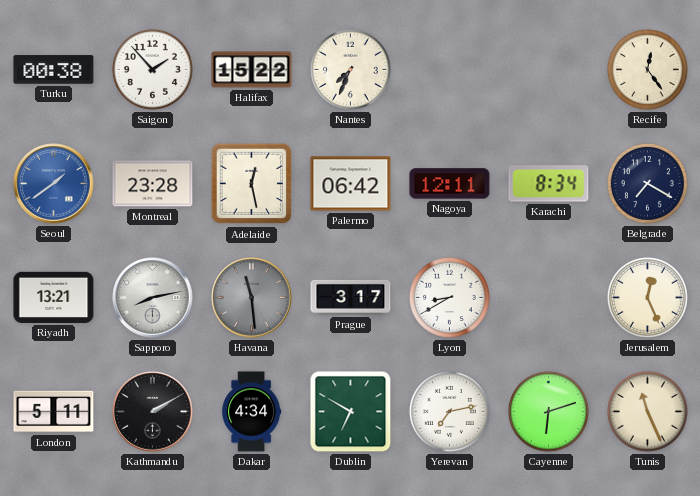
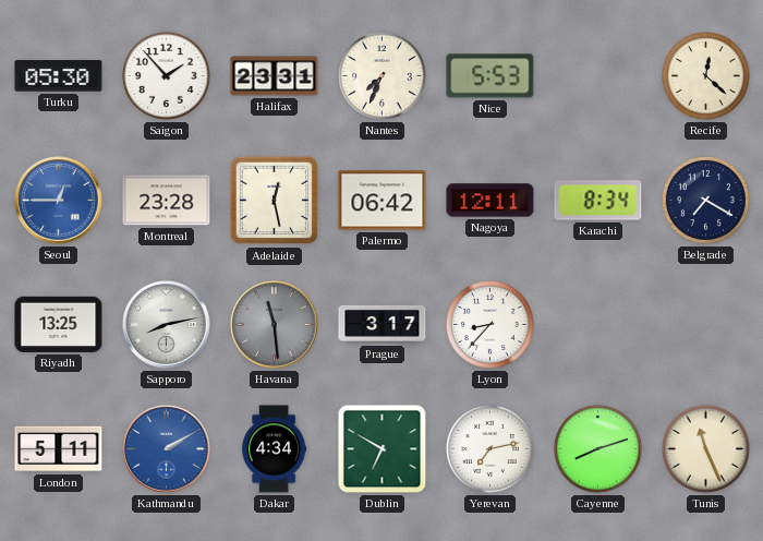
Turku: 00:38 -> 05:30
Halifax: 15:22 -> 23:31
Nice: none -> 5:53
Recife: 12:24 -> 12:22
Seoul: 1:39 -> 12:45
Riyadh: 13:21 -> 13:25
Lyon: 8:40 -> 8:37
Jerusalem: 12:26 -> none
Kathmandu dial: black -> blue
Cayenne: 6:12 -> 8:12
